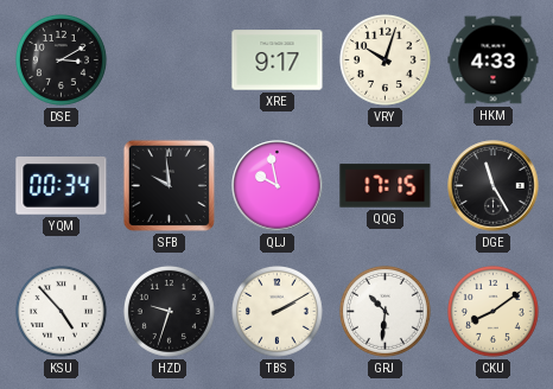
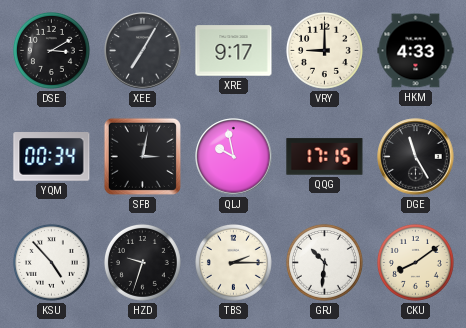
XEE: none -> 7:05
VRY: 10:03 -> 9:00
SFB: 9:59 -> 3:02
TBS: 2:10 -> 2:15
